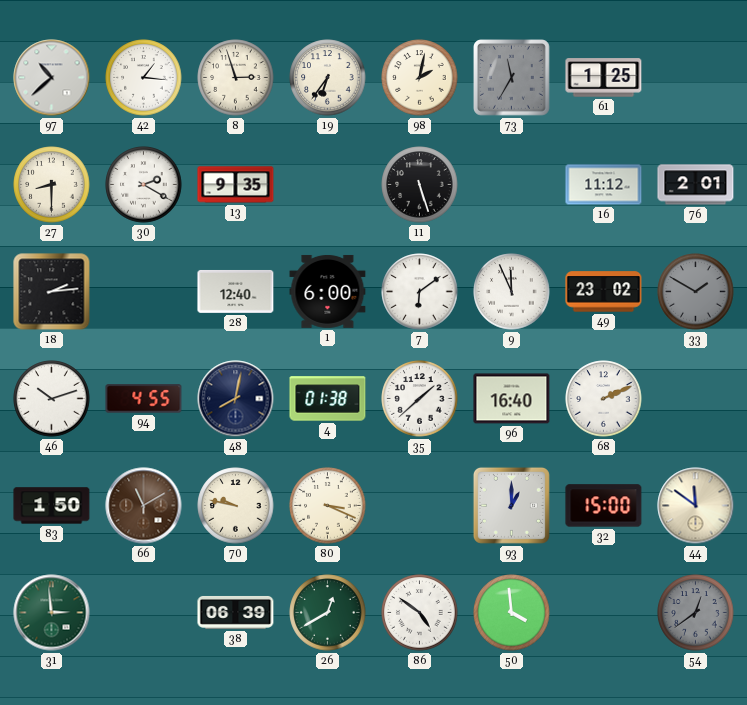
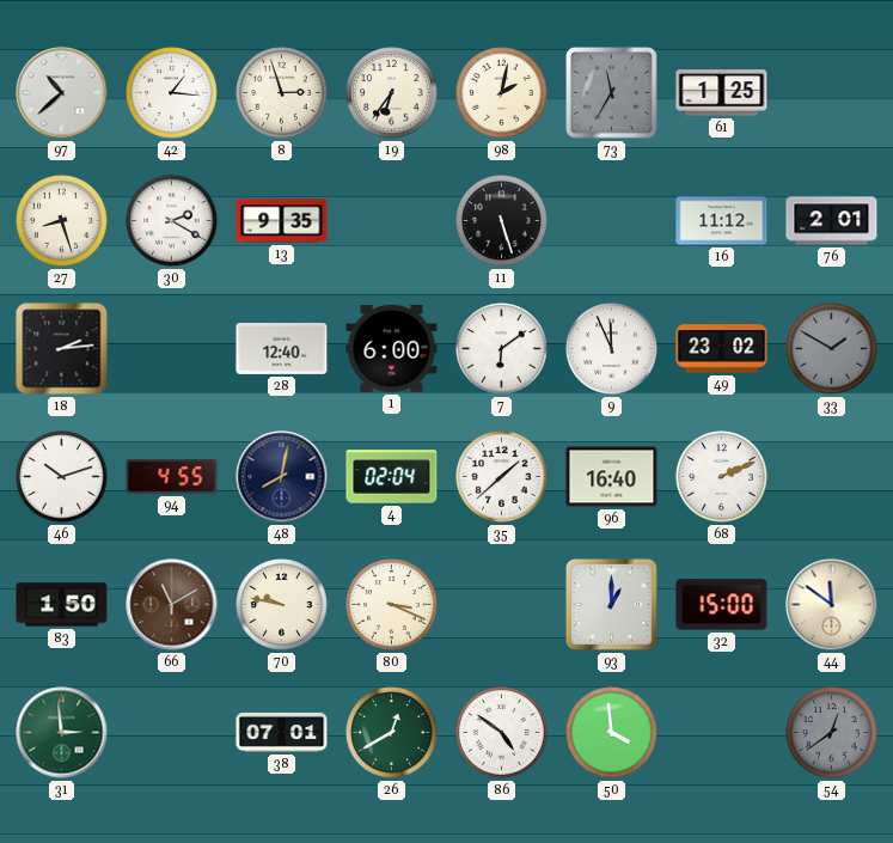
27: 8:30 -> 8:27
4: 01:38 -> 02:04
38: 06:39 -> 07:01
